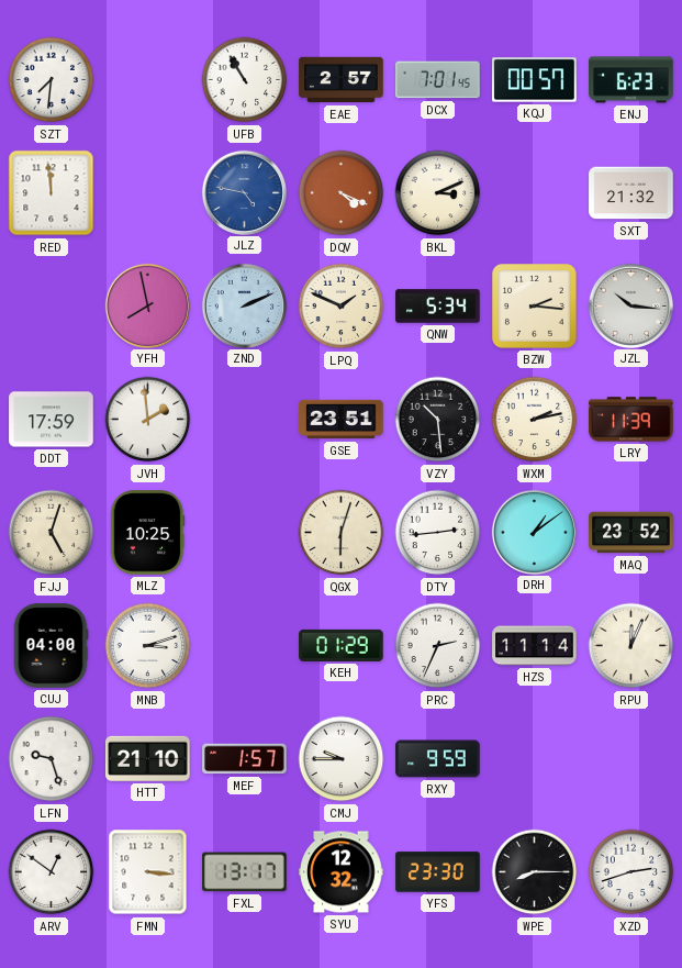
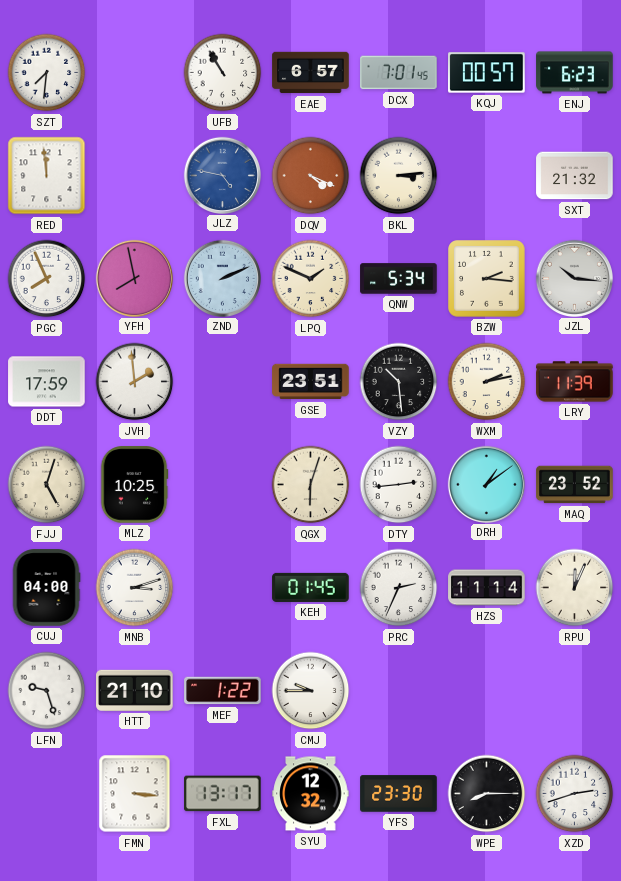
EAE: 2:57 -> 6:57
BKL: 3:11 -> 3:14
PGC: none -> 7:56
KEH: 01:29 -> 01:45
MEF: 1:57 -> 1:22
RXY: 9:59 -> none
ARV: 12:51 -> none
